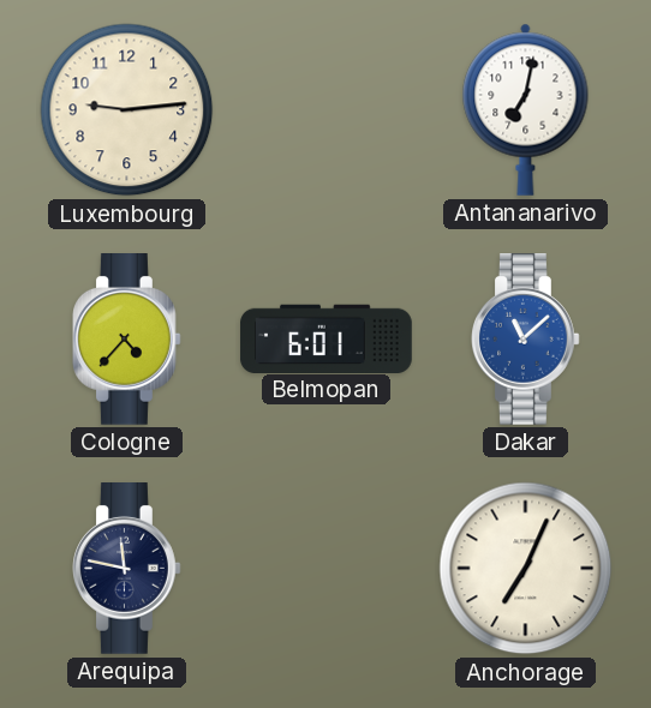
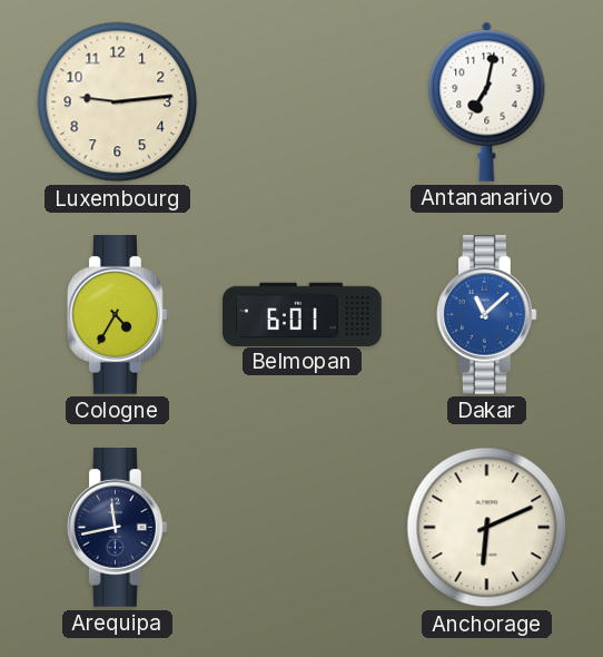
Cologne: 4:37 -> 4:35
Arequipa: 11:47 -> 11:43
Anchorage: 7:04 -> 6:11
